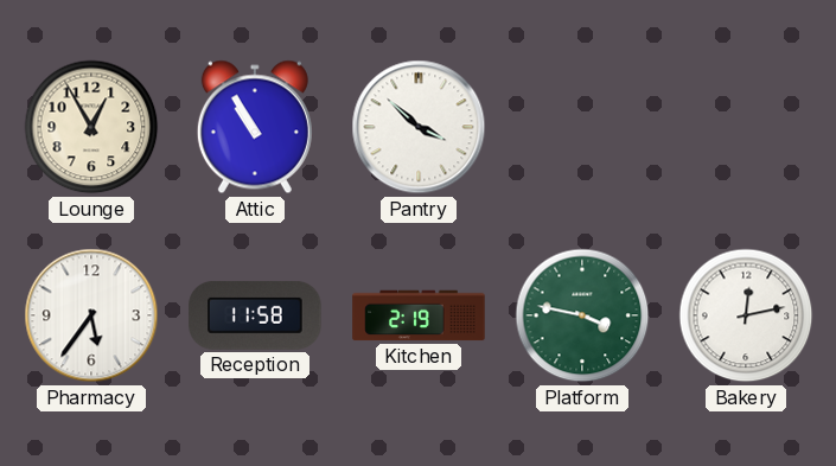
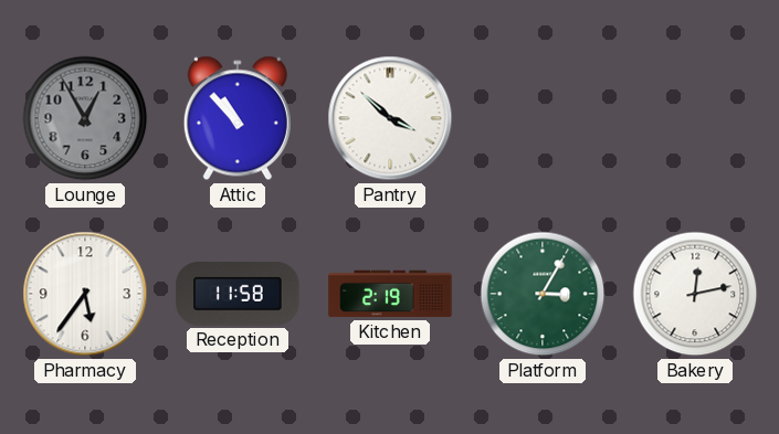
Lounge dial: cream -> grey
Attic: 10:55 -> 10:53
Platform: 3:47 -> 3:05
